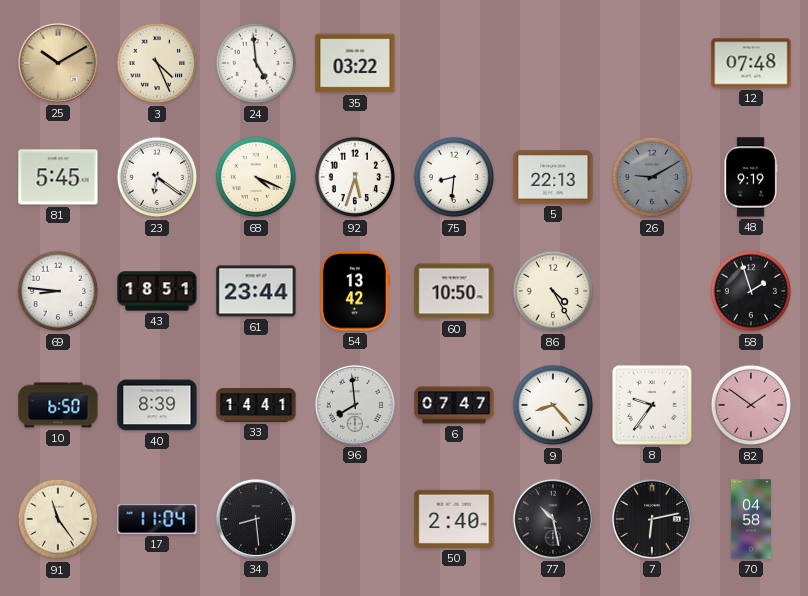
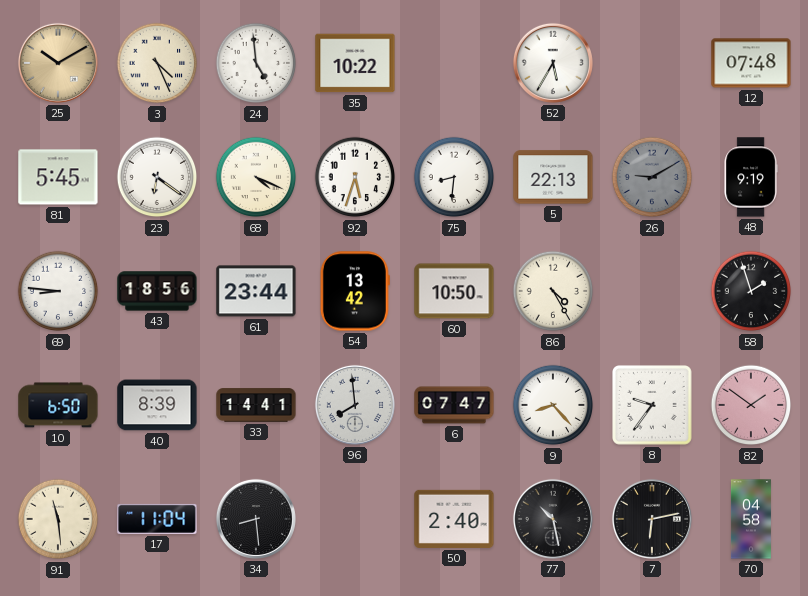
35: 03:22 -> 10:22
52: none -> 5:35
43: 18:51 -> 18:56
91: 11:24 -> 11:29
